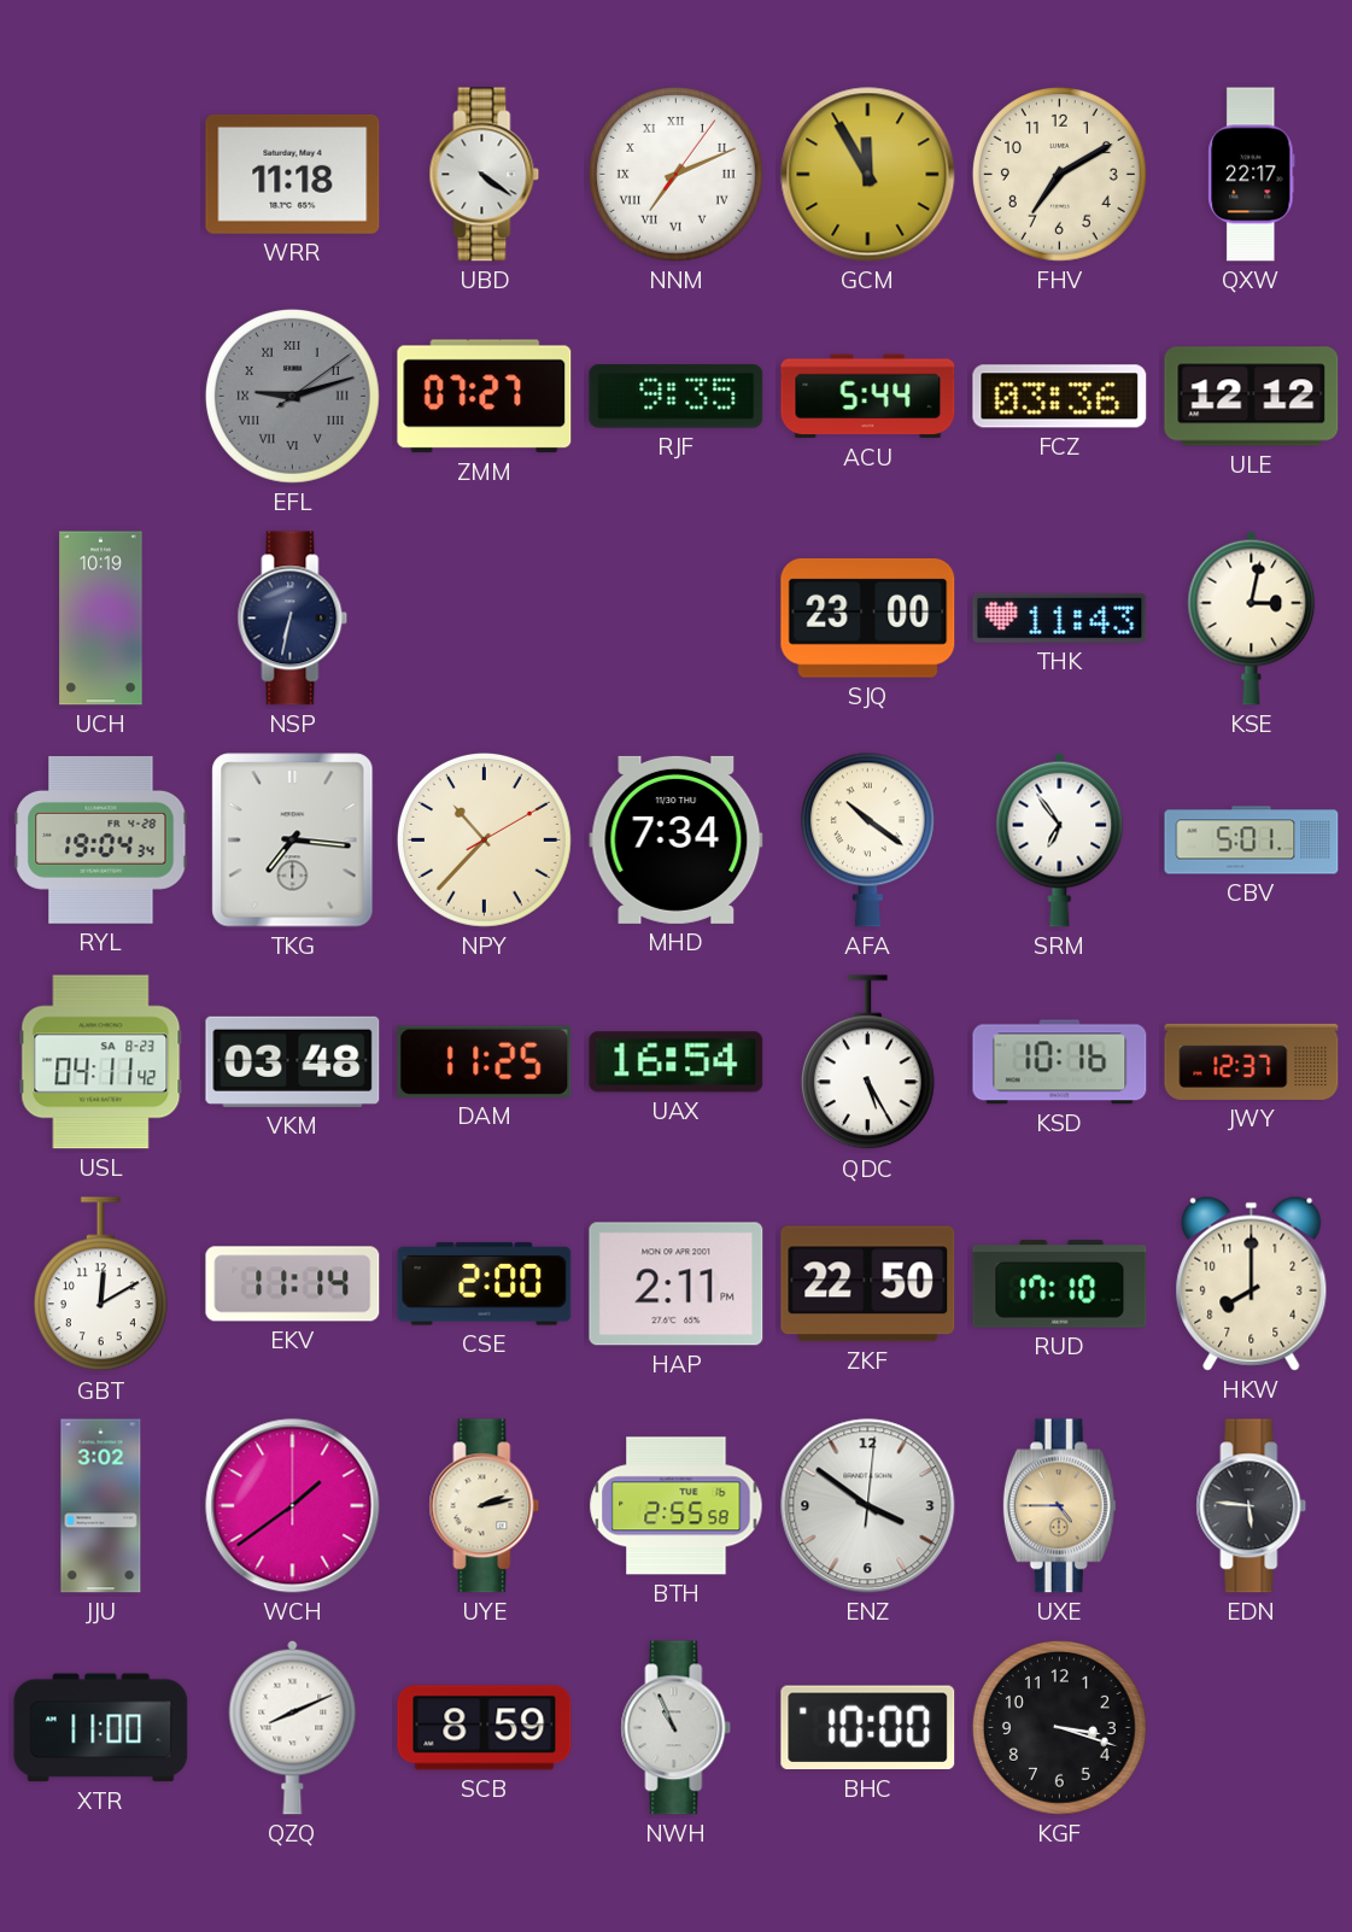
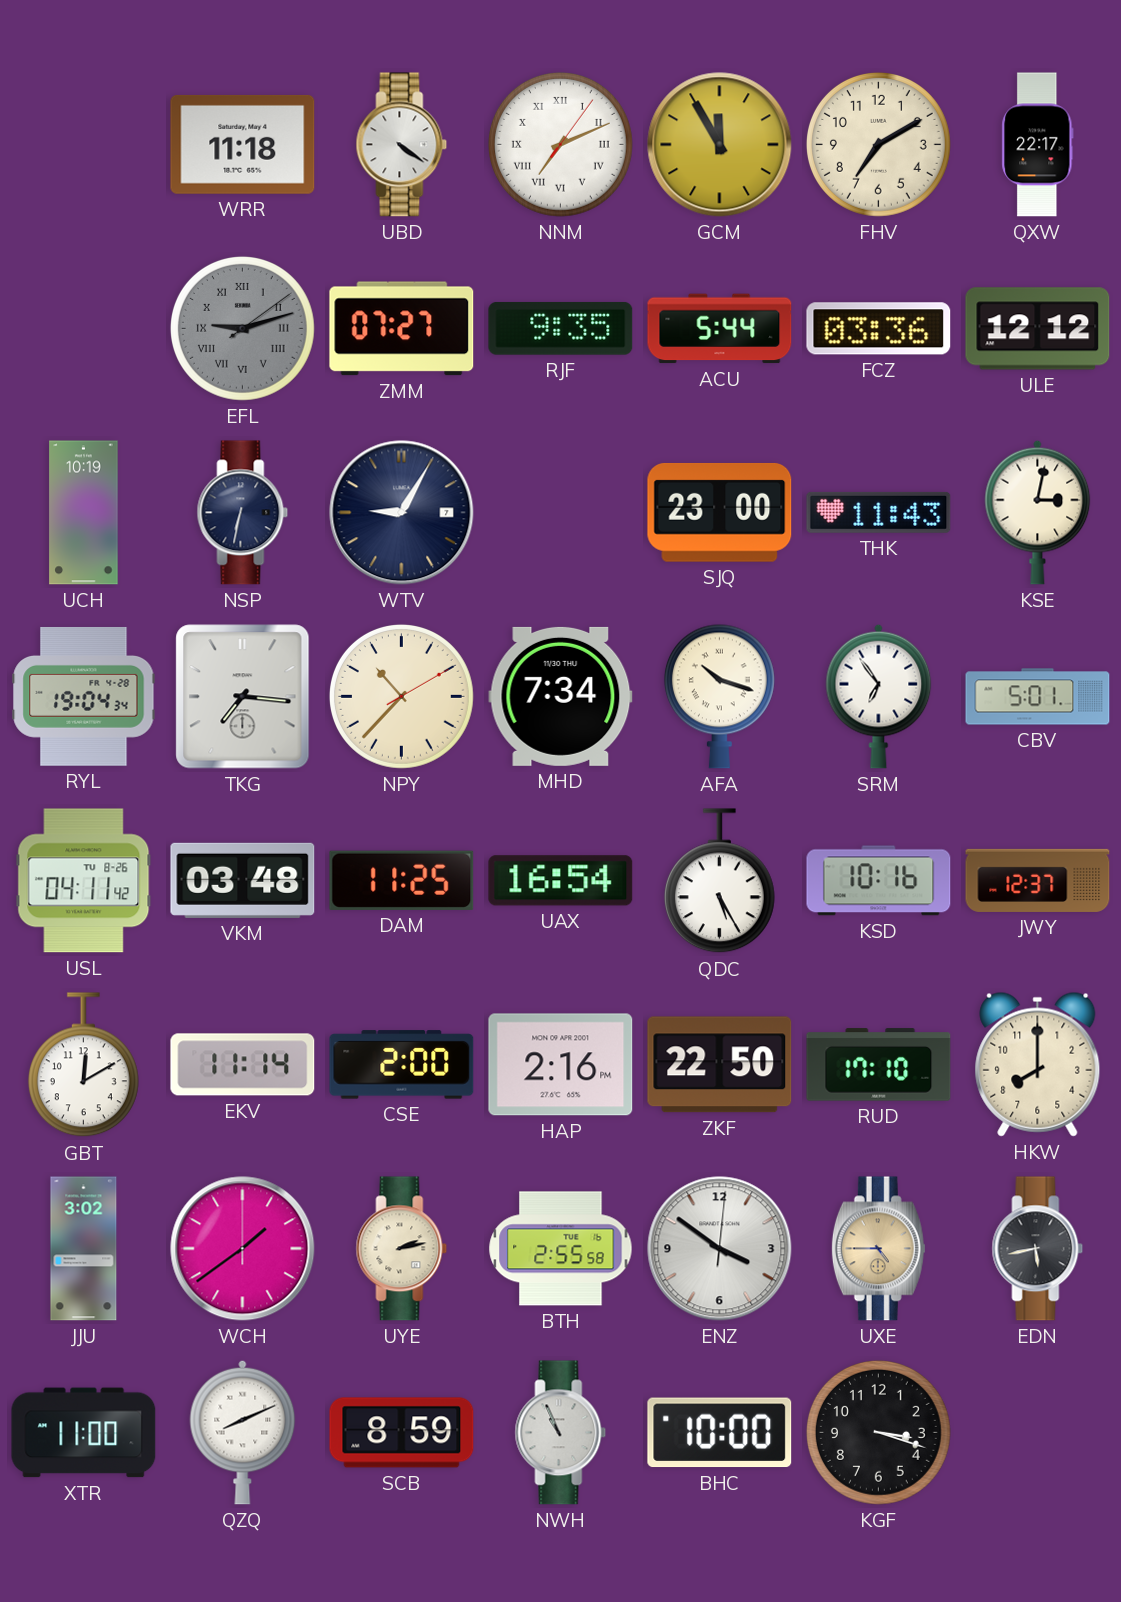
WTV: none -> 9:05
AFA: 10:21 -> 10:18
USL date: SA 8-23 -> TU 8-26
HAP: 2:11 -> 2:16
EDN: 5:46 -> 5:43
